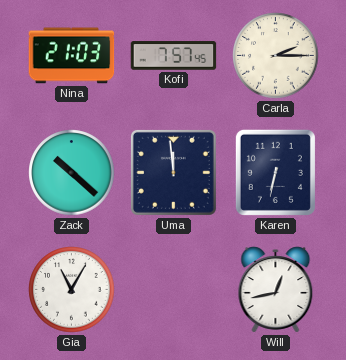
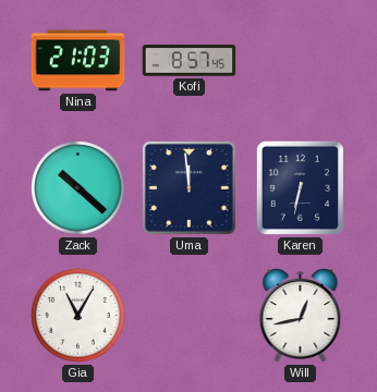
Kofi: 7:57 -> 8:57
Carla: 2:15 -> none
